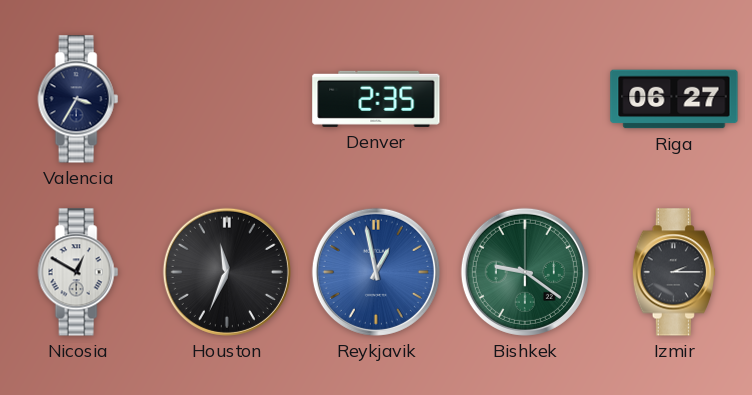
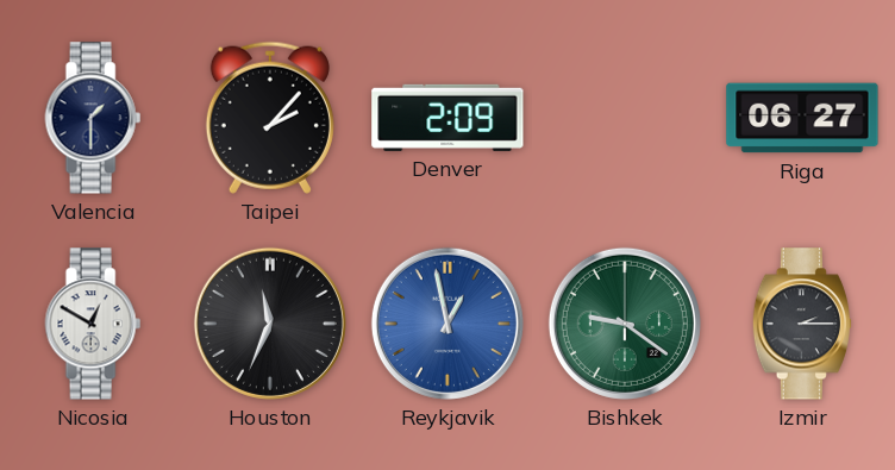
Valencia: 3:35 -> 1:30
Taipei: none -> 2:07
Denver: 2:35 -> 2:09
